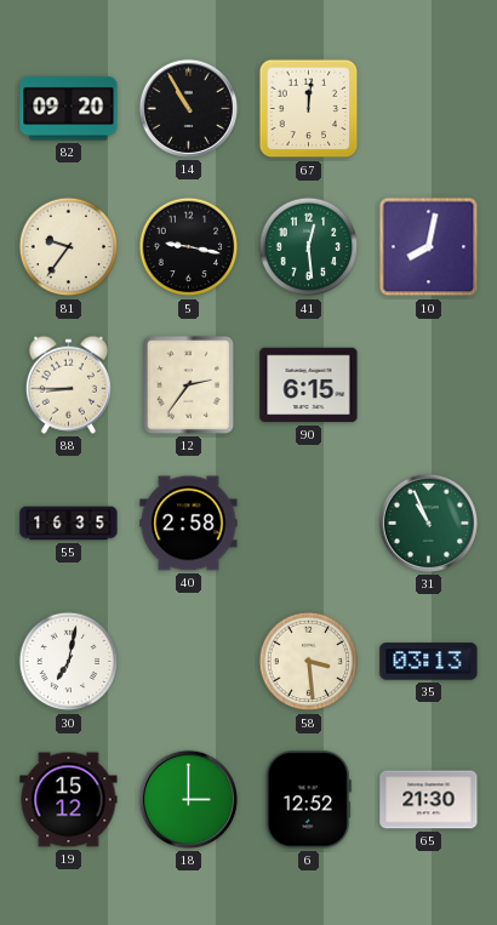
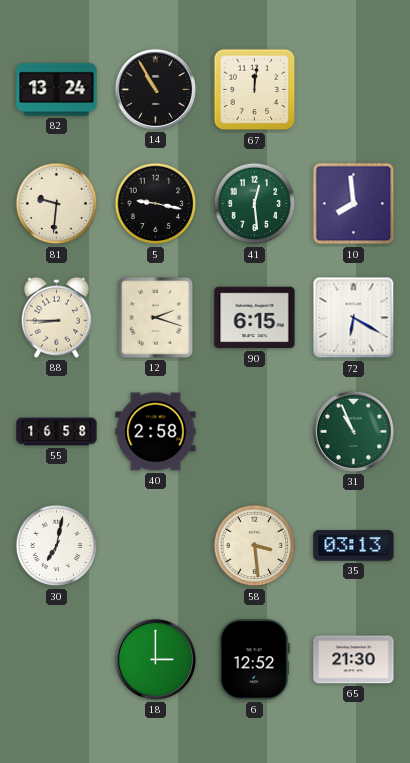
82: 09:20 -> 13:24
81: 9:36 -> 9:31
10: 8:02 -> 7:59
12: 2:36 -> 2:18
72: none -> 6:20
55: 16:35 -> 16:58
19: 15:12 -> none
